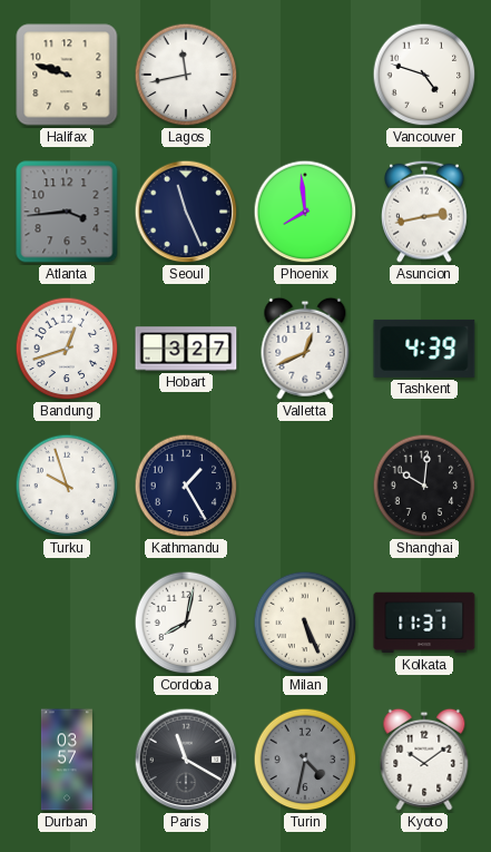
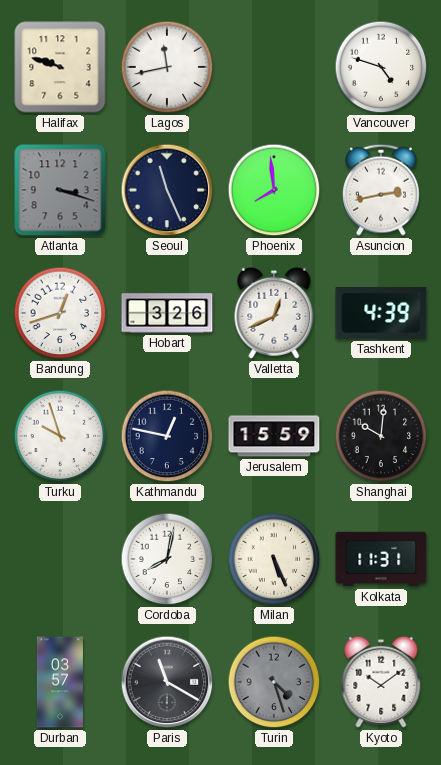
Atlanta: 3:44 -> 3:18
Hobart: 3:27 -> 3:26
Kathmandu: 1:25 -> 12:47
Jerusalem: none -> 15:59
Turin: 4:32 -> 4:27
